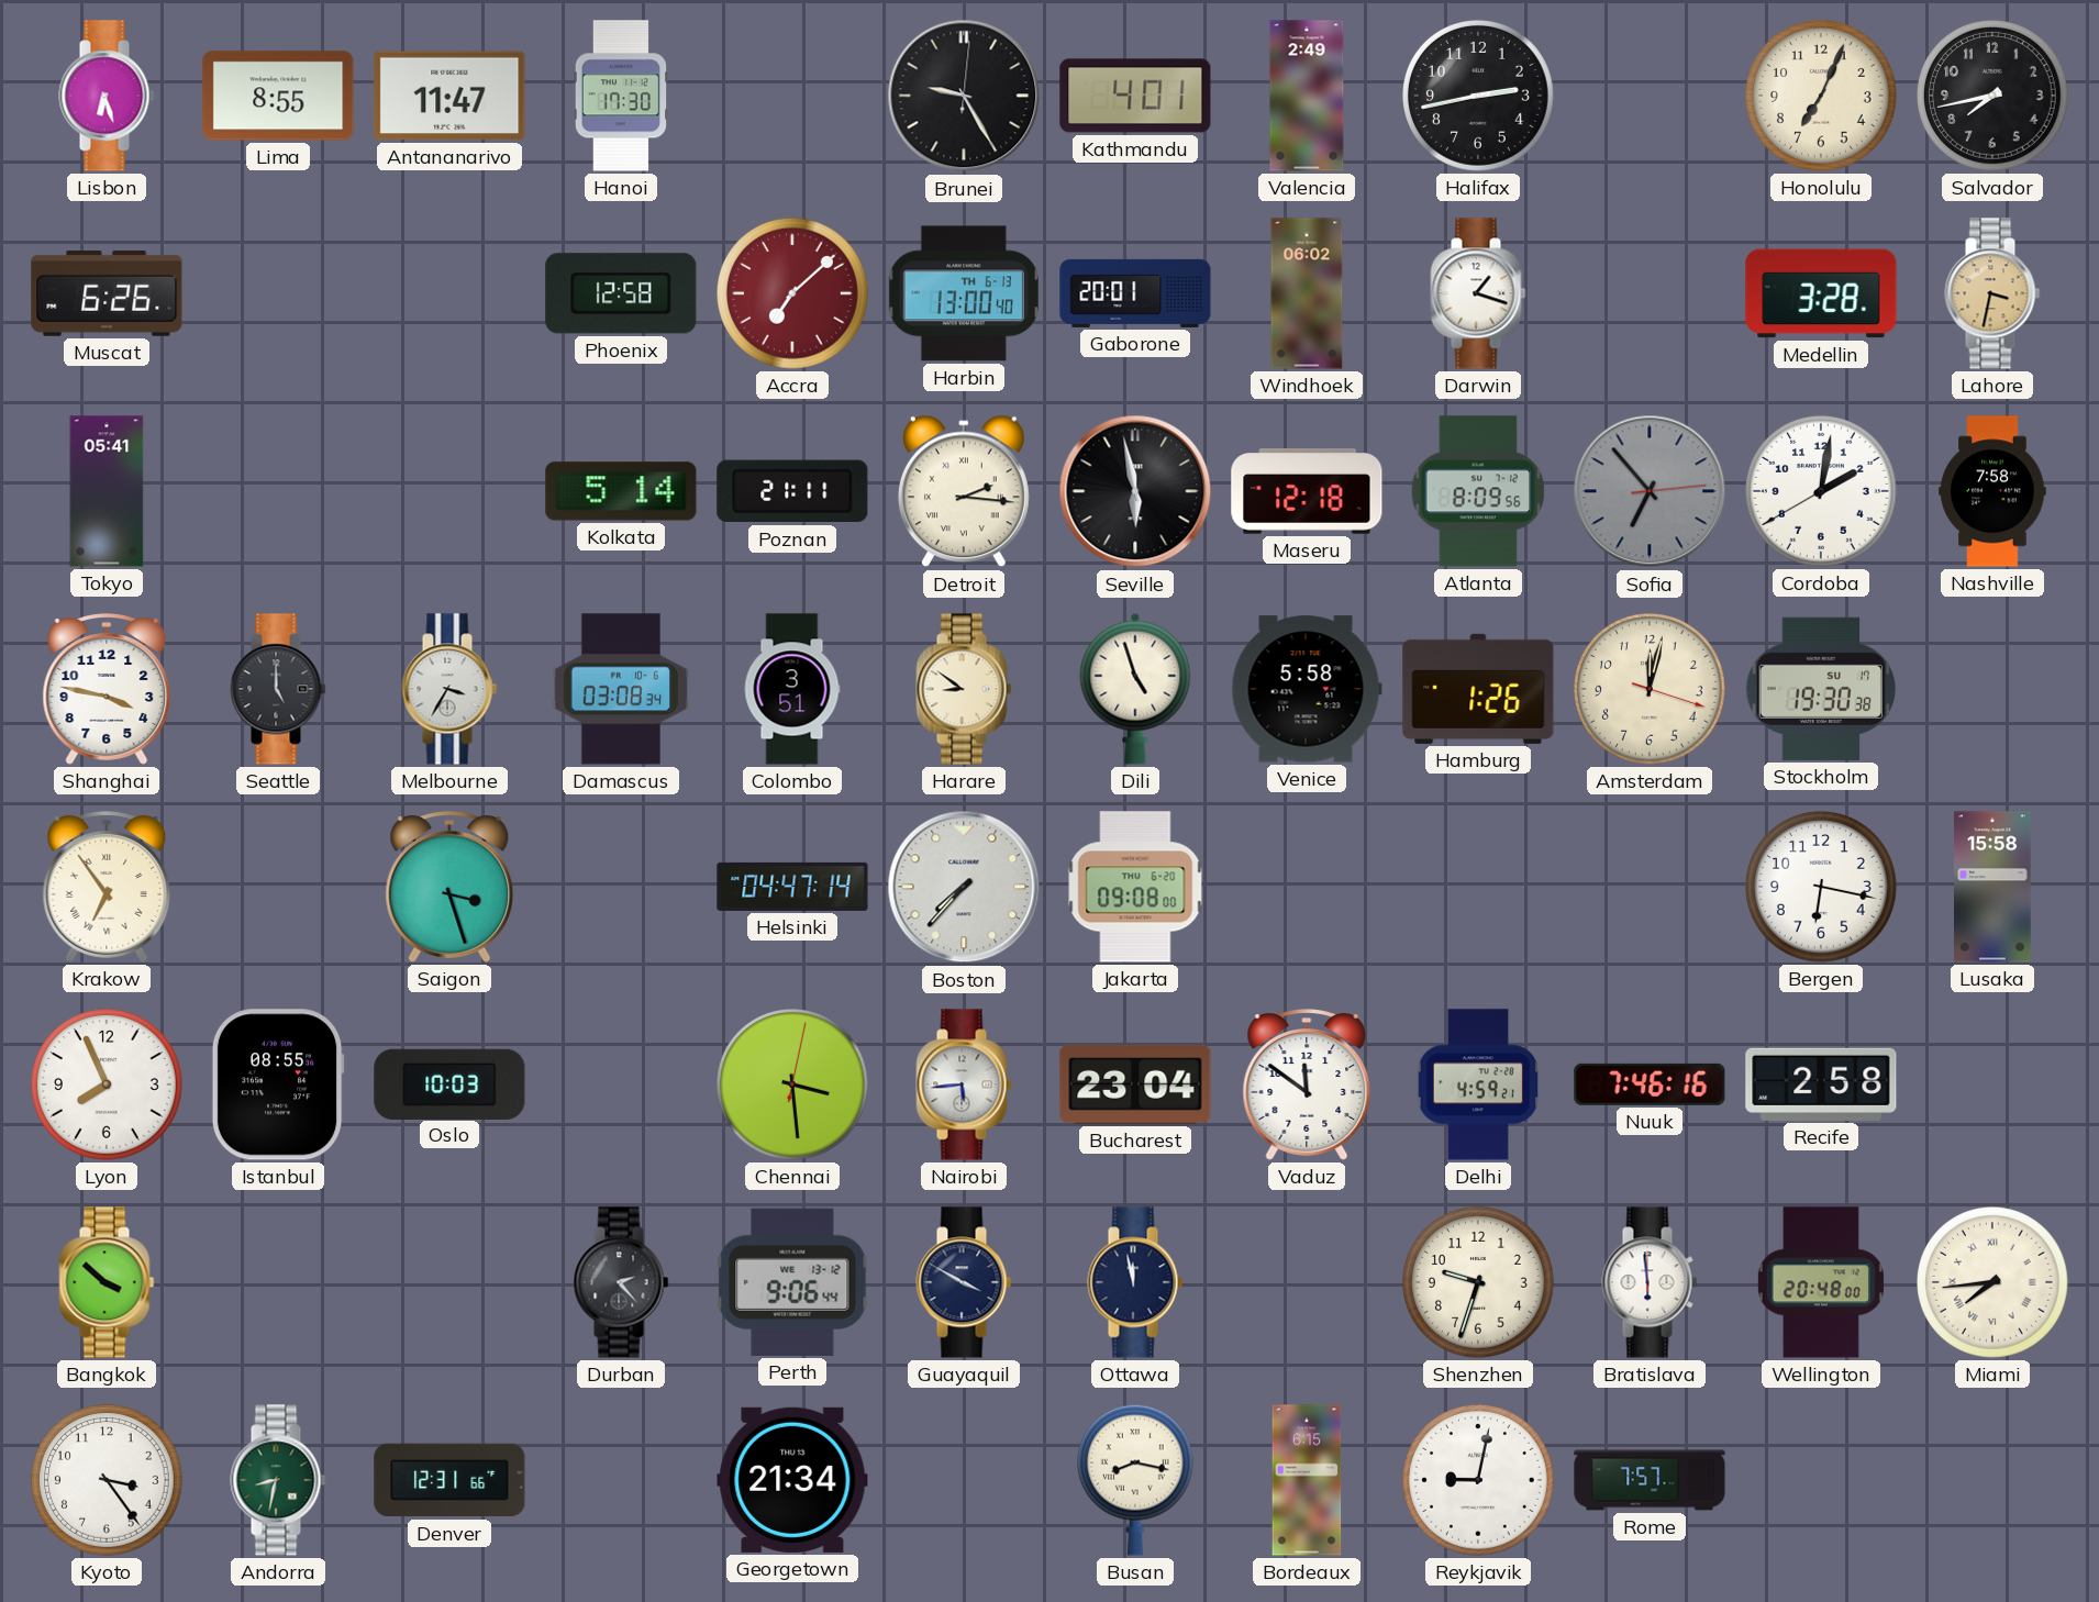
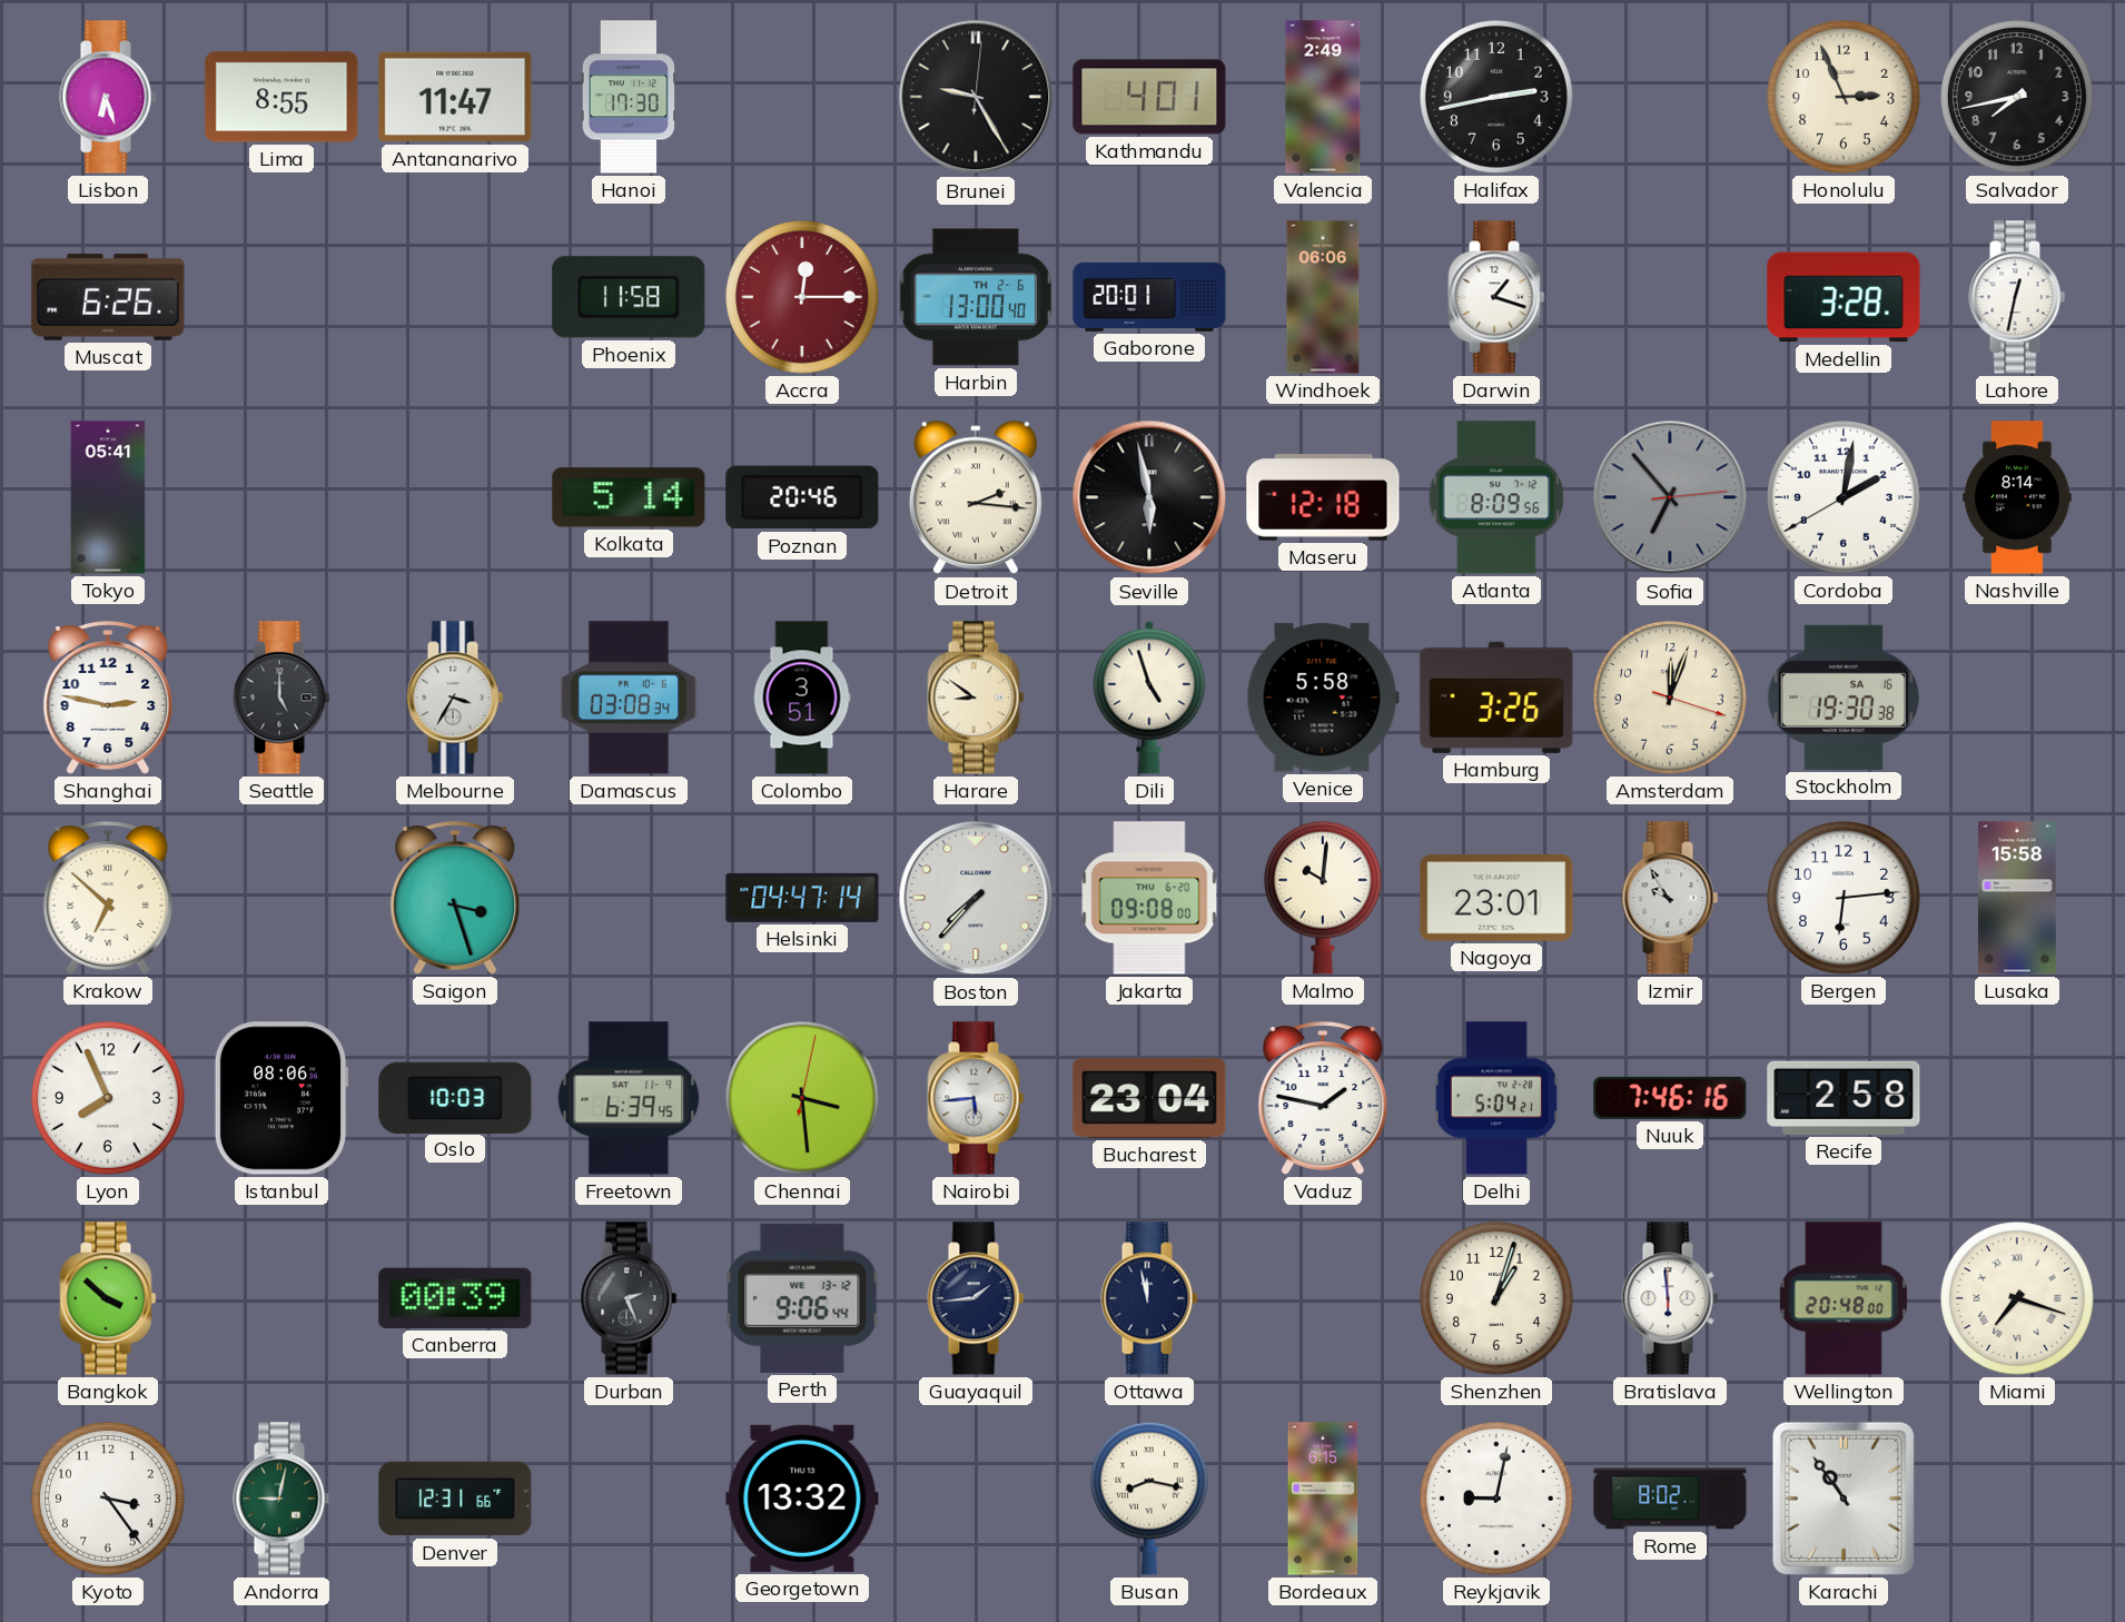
Honolulu: 7:04 -> 2:56
Phoenix: 12:58 -> 11:58
Accra: 7:08 -> 12:15
Harbin date: TH 6-13 -> TH 2-6
Windhoek: 06:02 -> 06:06
Lahore: 3:32 -> 12:32
Lahore dial: champagne -> white
Poznan: 21:11 -> 20:46
Nashville: 7:58 -> 8:14
Shanghai: 3:47 -> 2:47
Hamburg: 1:26 -> 3:26
Amsterdam: 12:02 -> 12:03
Stockholm date: SU 17 -> SA 16
Krakow: 6:54 -> 6:52
Malmo: none -> 10:01
Nagoya: none -> 23:01
Izmir: none -> 9:55
Bergen: 6:17 -> 6:14
Istanbul: 08:55 -> 08:06
Freetown: none -> 6:39
Vaduz: 11:51 -> 1:47
Delhi: 4:59 -> 5:04
Canberra: none -> 00:39
Durban: 2:23 -> 2:26
Guayaquil: 3:50 -> 1:44
Shenzhen: 9:33 -> 1:03
Miami: 7:44 -> 7:18
Andorra: 8:32 -> 9:02
Georgetown: 21:34 -> 13:32
Rome: 7:57 -> 8:02
Karachi: none -> 10:54
